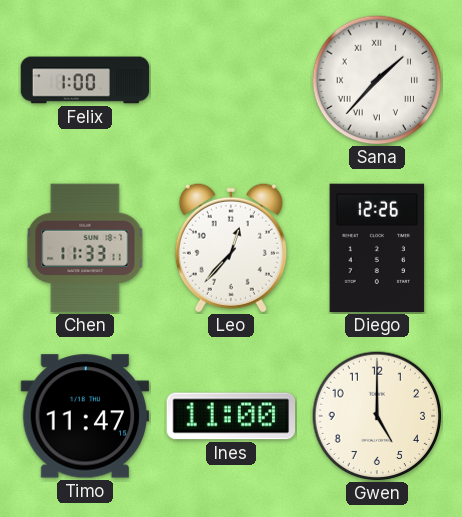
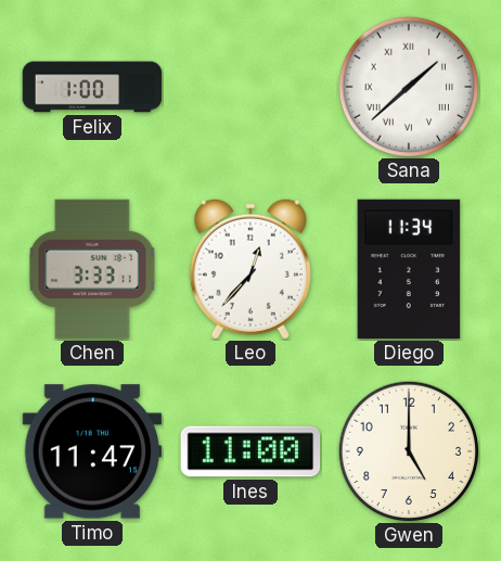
Sana: 1:37 -> 1:38
Chen: 11:33 -> 3:33
Diego: 12:26 -> 11:34
